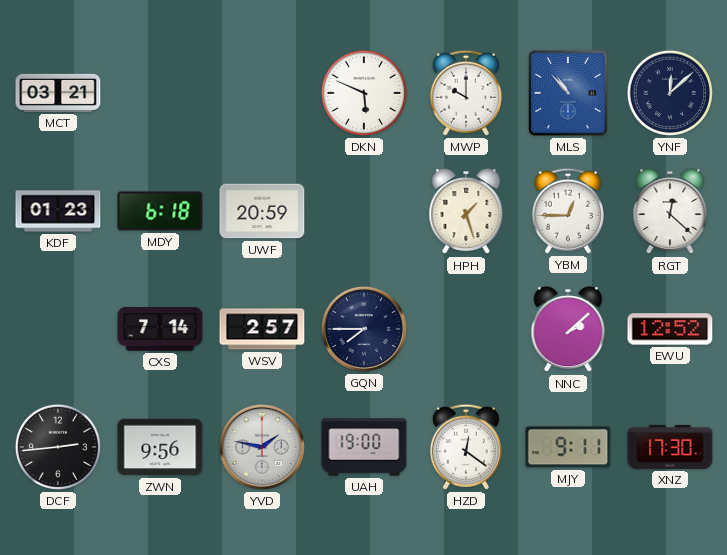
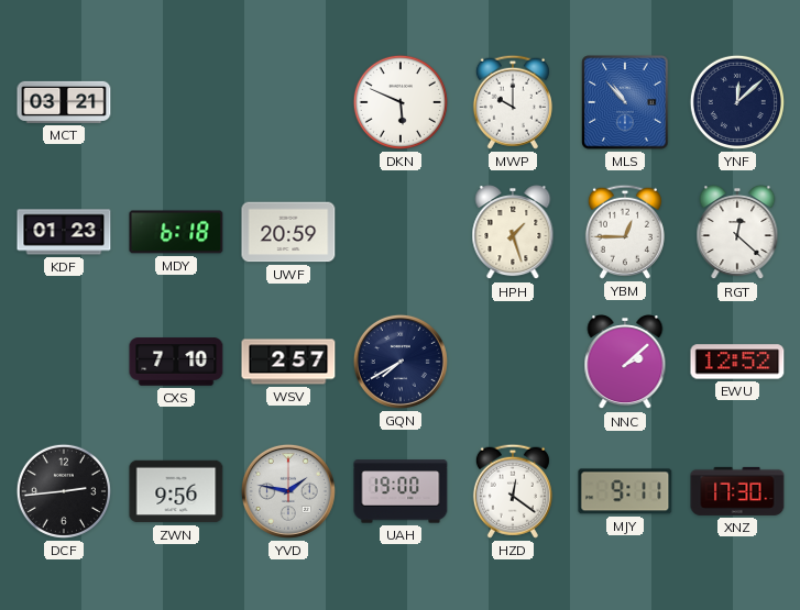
CXS: 7:14 -> 7:10
GQN: 7:45 -> 7:40
